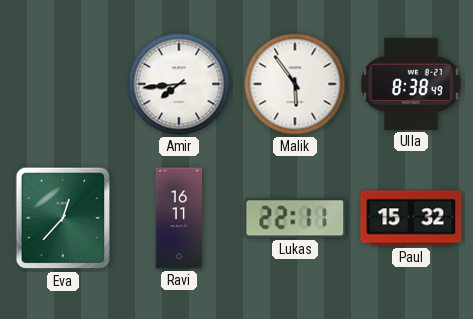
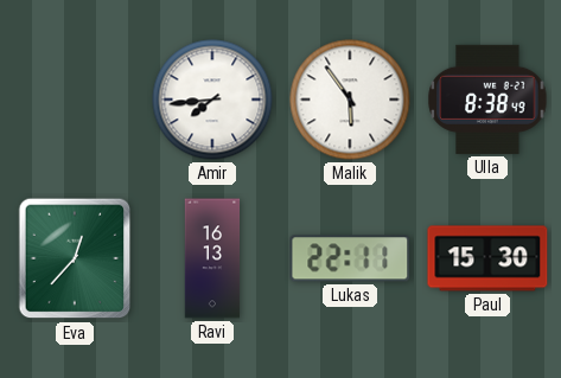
Ravi: 16:11 -> 16:13
Paul: 15:32 -> 15:30
